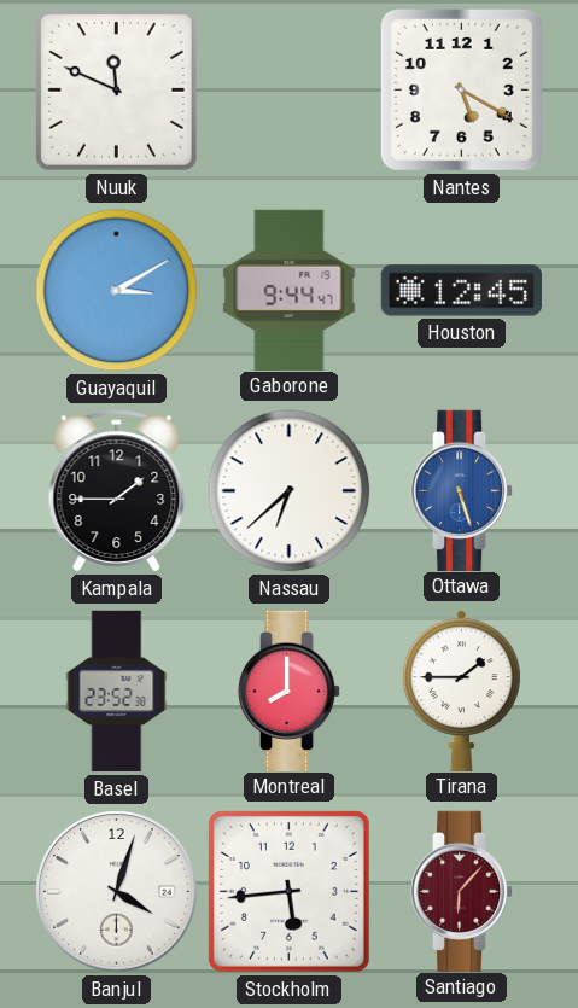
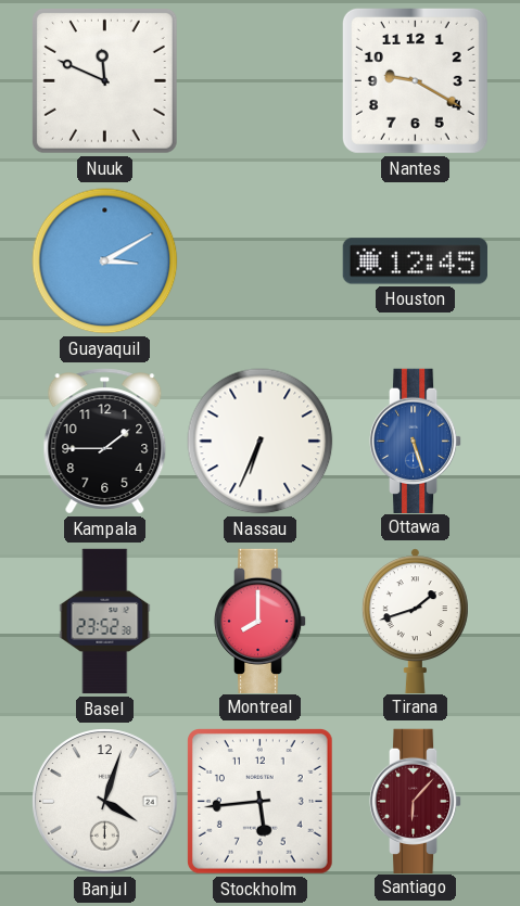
Nantes: 5:20 -> 9:20
Gaborone: 9:44 -> none
Nassau: 6:38 -> 6:34
Tirana: 1:45 -> 1:42
